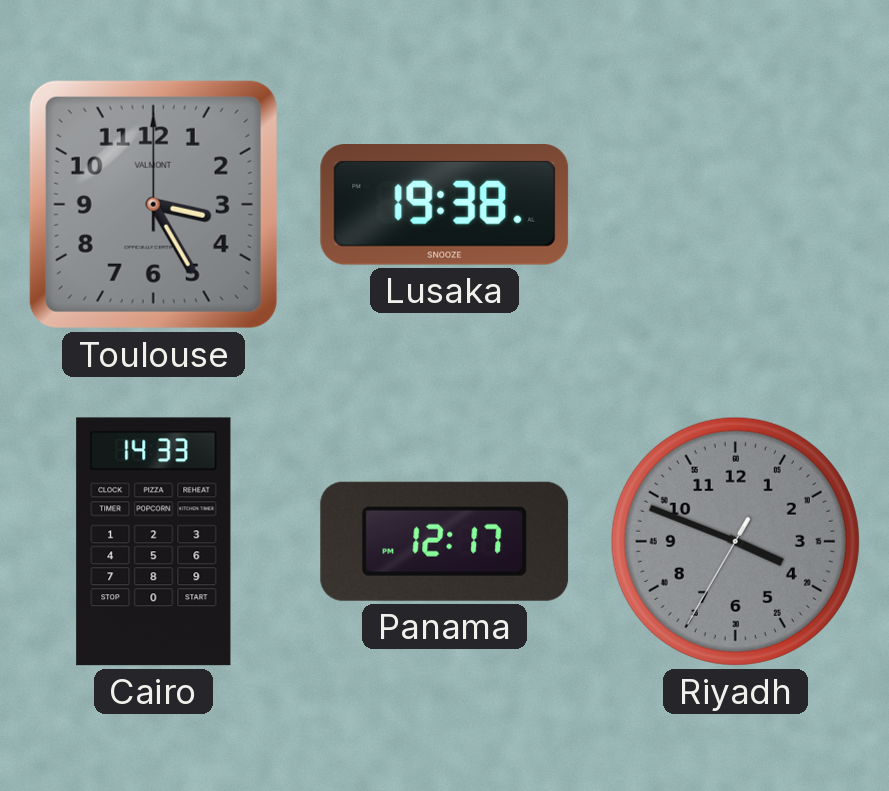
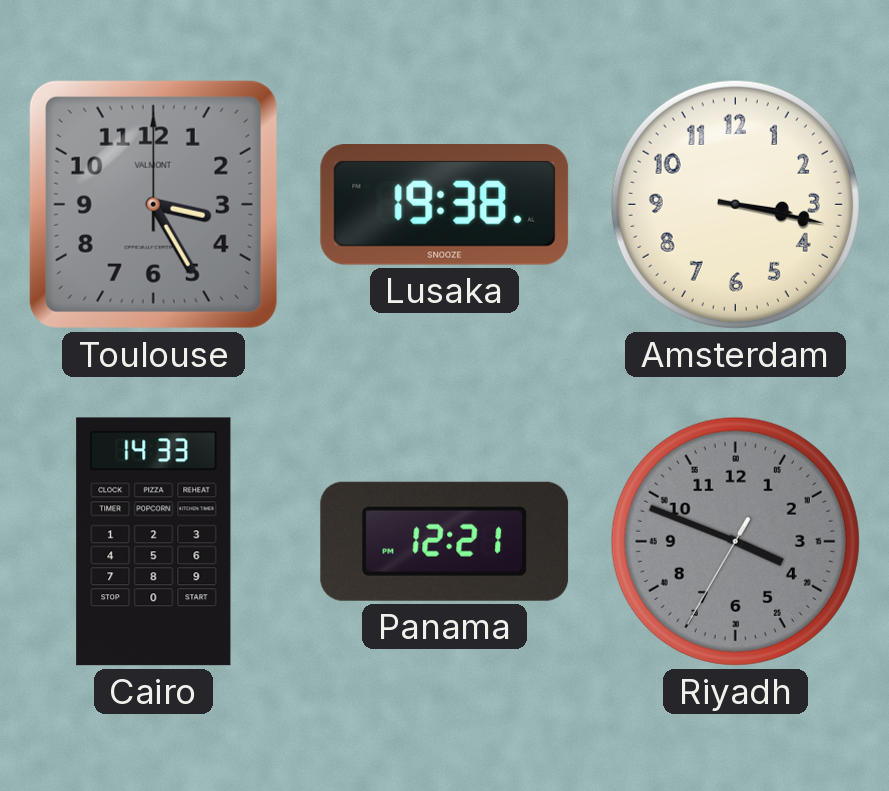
Amsterdam: none -> 3:17
Panama: 12:17 -> 12:21
